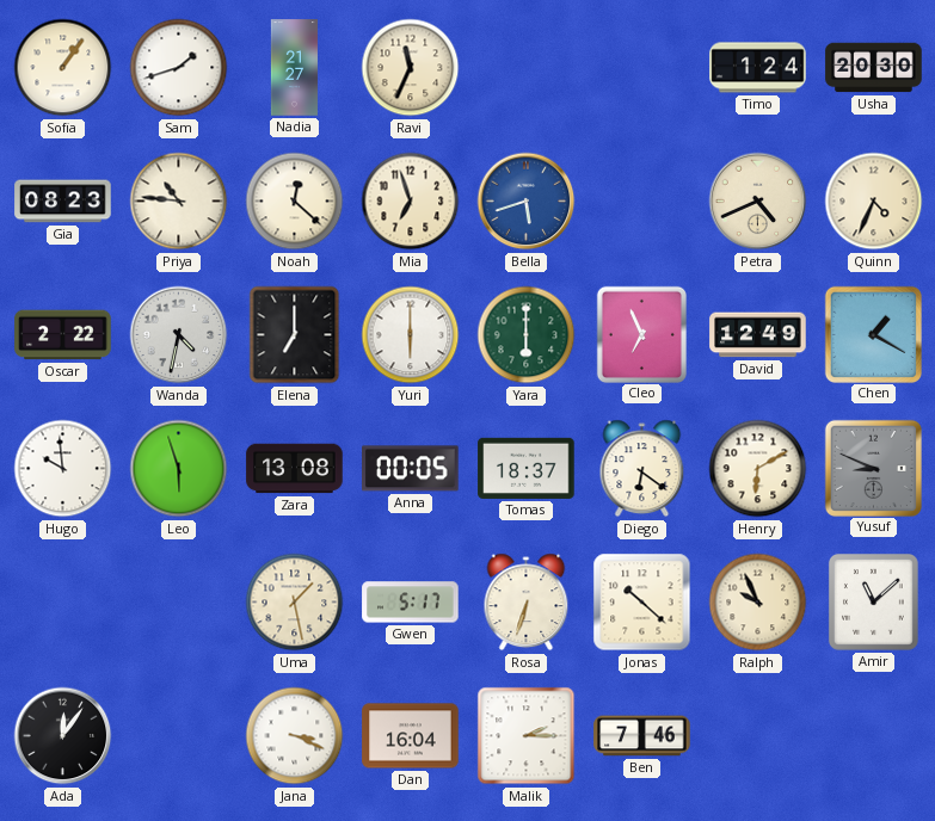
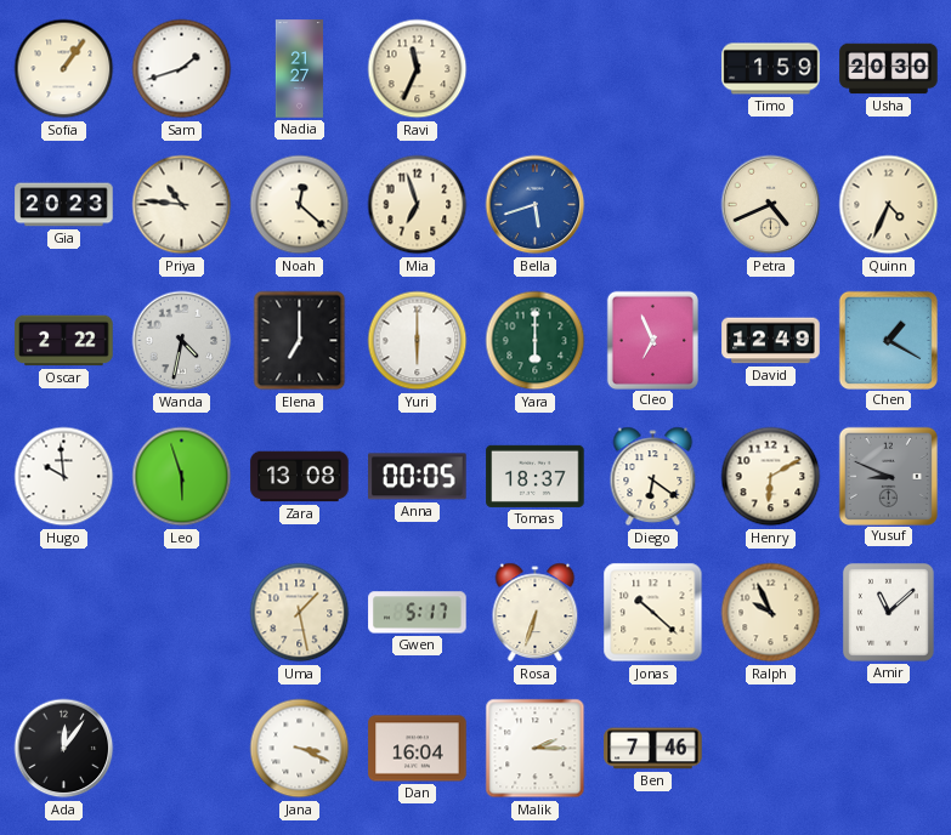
Timo: 1:24 -> 1:59
Gia: 08:23 -> 20:23
